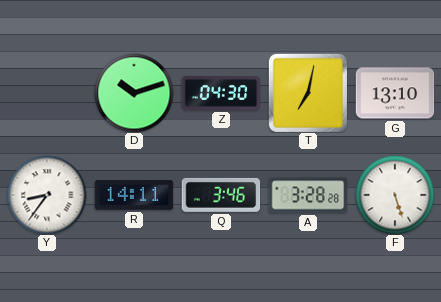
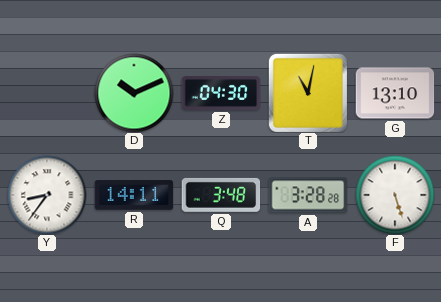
D: 10:12 -> 10:11
T: 7:02 -> 11:02
Q: 3:46 -> 3:48
